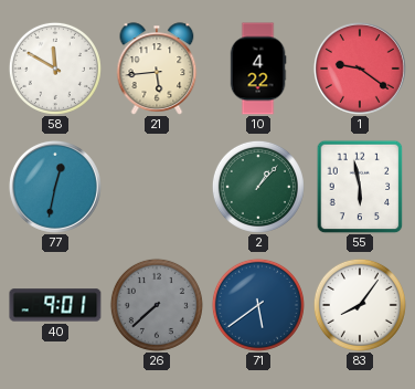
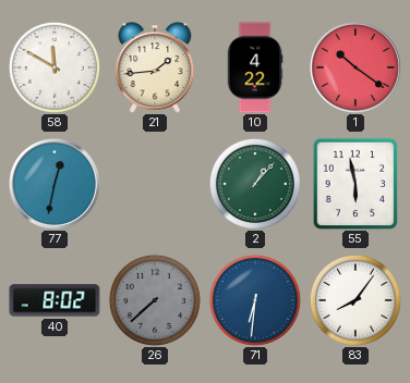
21: 5:44 -> 1:44
1: 9:21 -> 10:21
40: 9:01 -> 8:02
71: 5:39 -> 6:31
